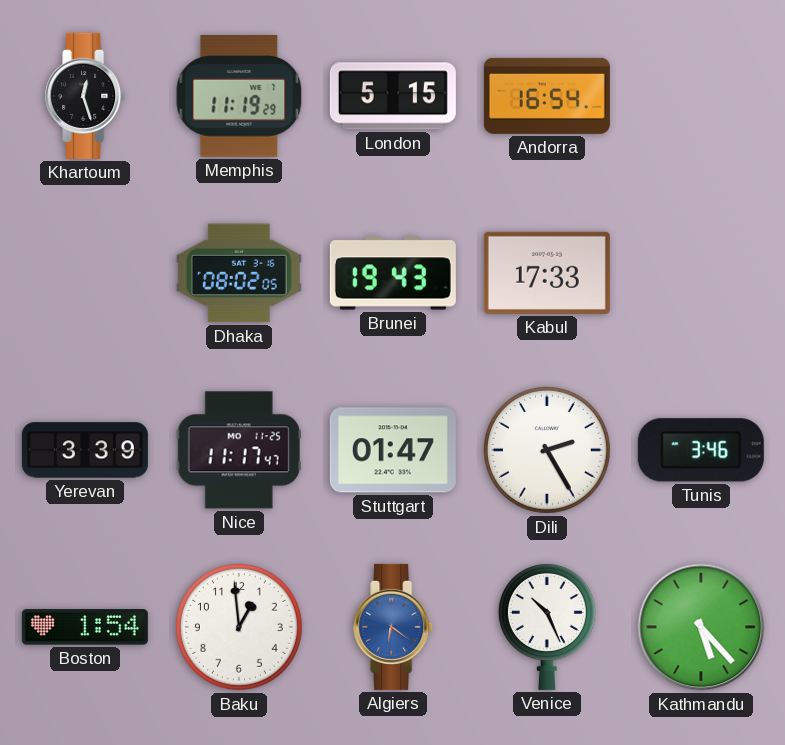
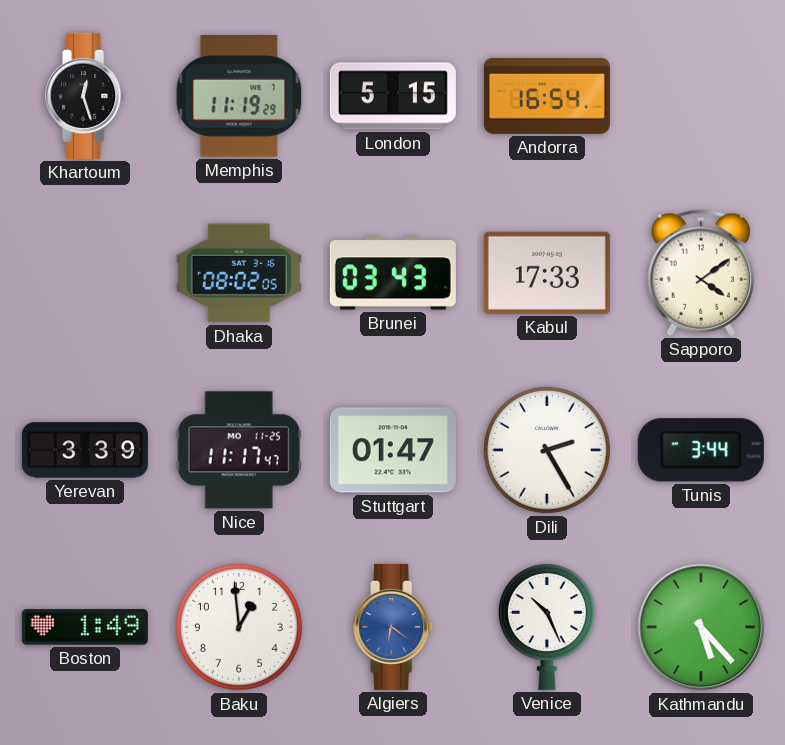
Brunei: 19:43 -> 03:43
Sapporo: none -> 4:09
Tunis: 3:46 -> 3:44
Boston: 1:54 -> 1:49
